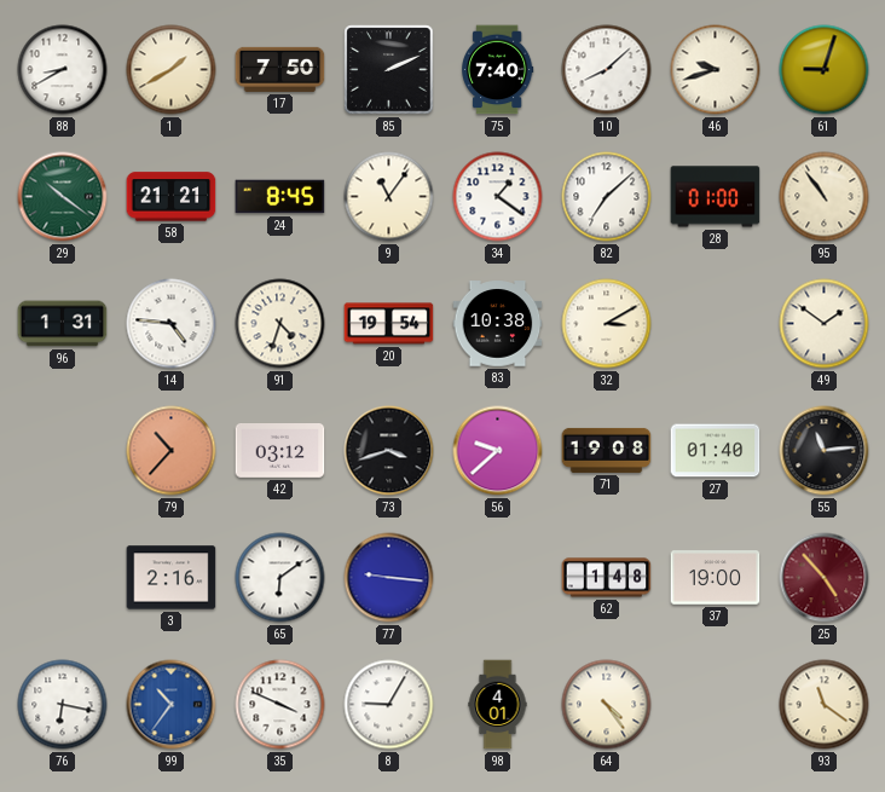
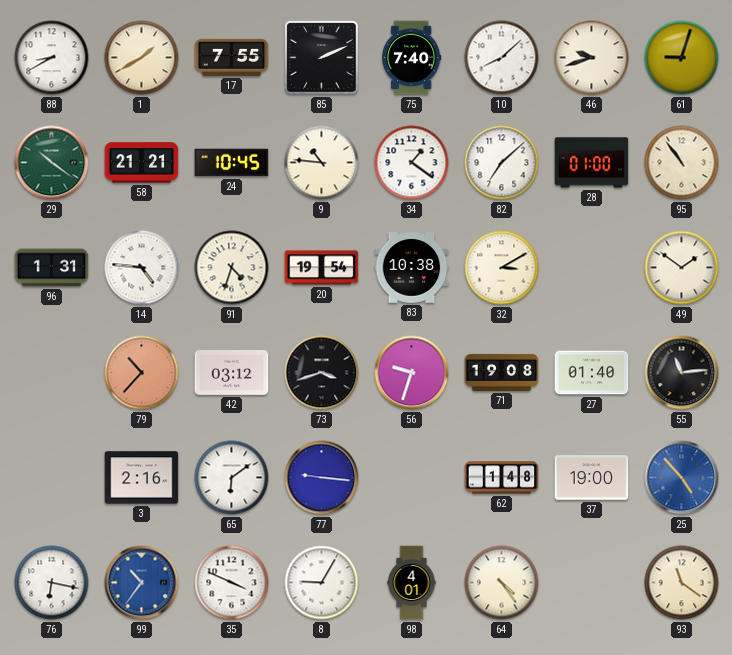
17: 7:50 -> 7:55
24: 8:45 -> 10:45
9: 11:06 -> 10:46
56: 9:38 -> 9:33
25 dial: burgundy -> blue
